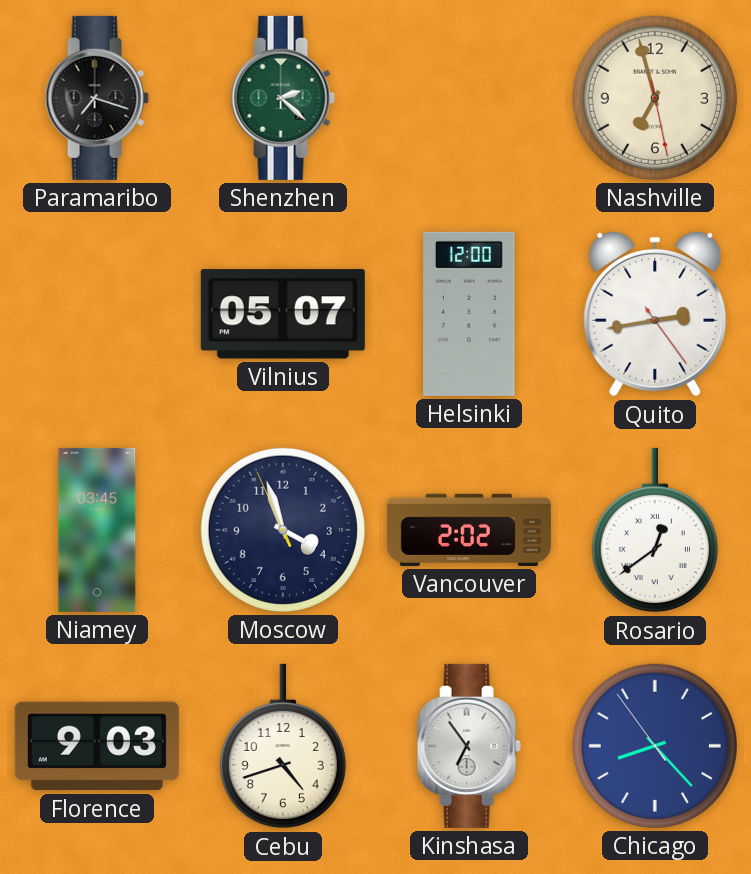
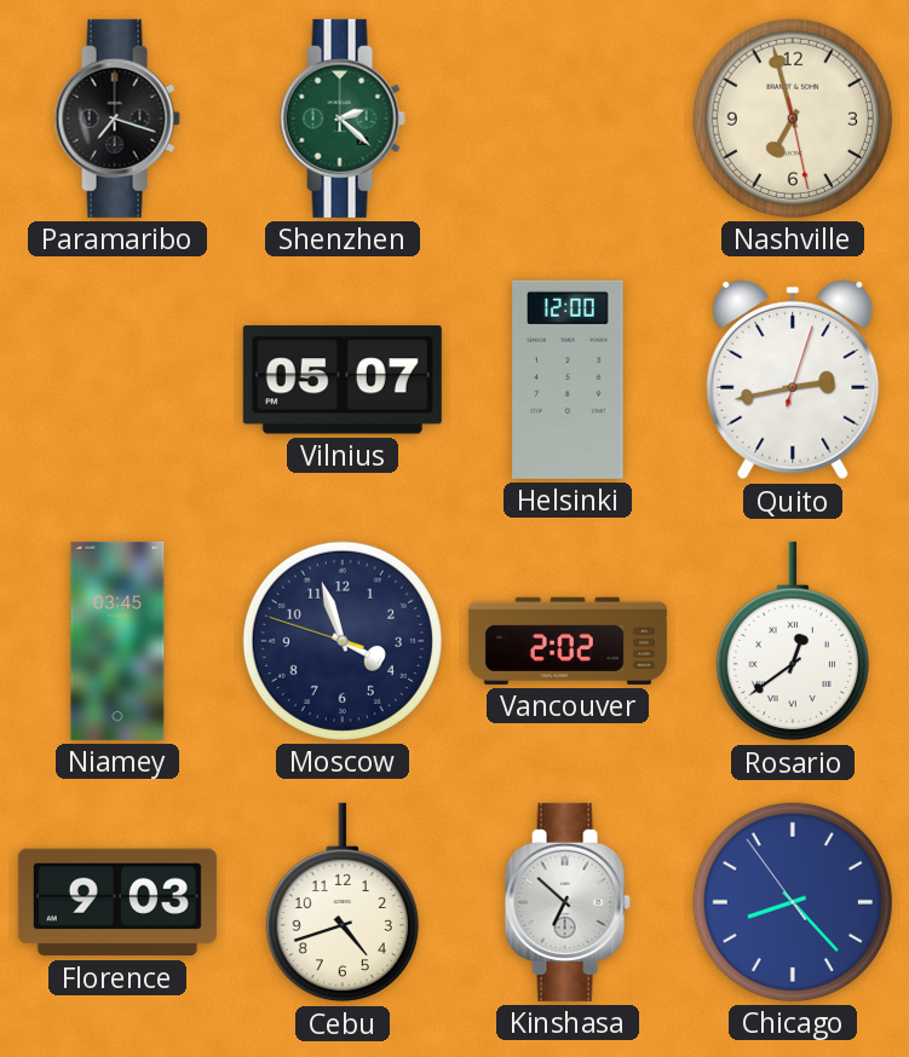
Quito: 2:43:24 -> 2:43:03
Moscow: 3:56:56 -> 3:56:48
Kinshasa: 6:54 -> 6:52
